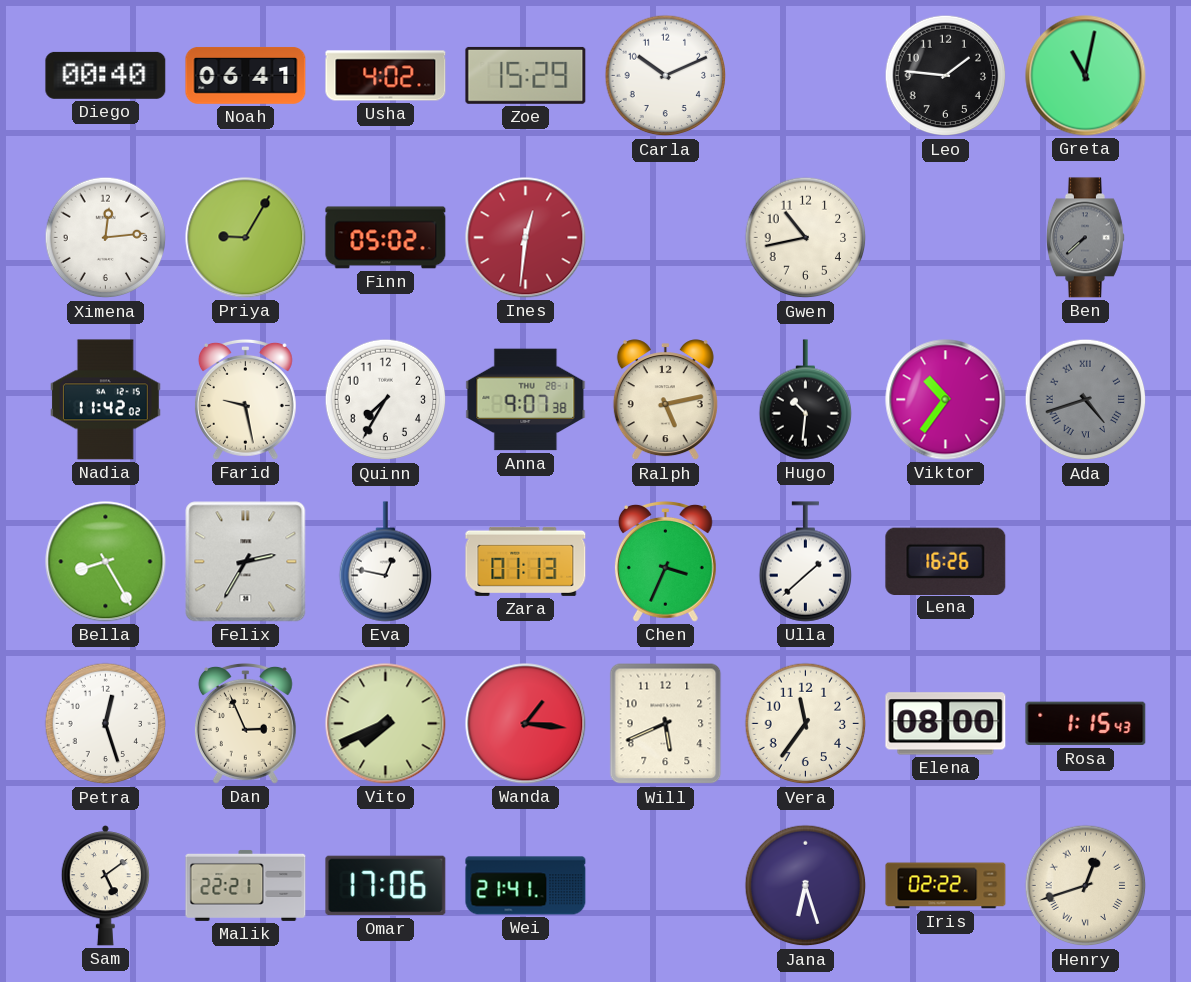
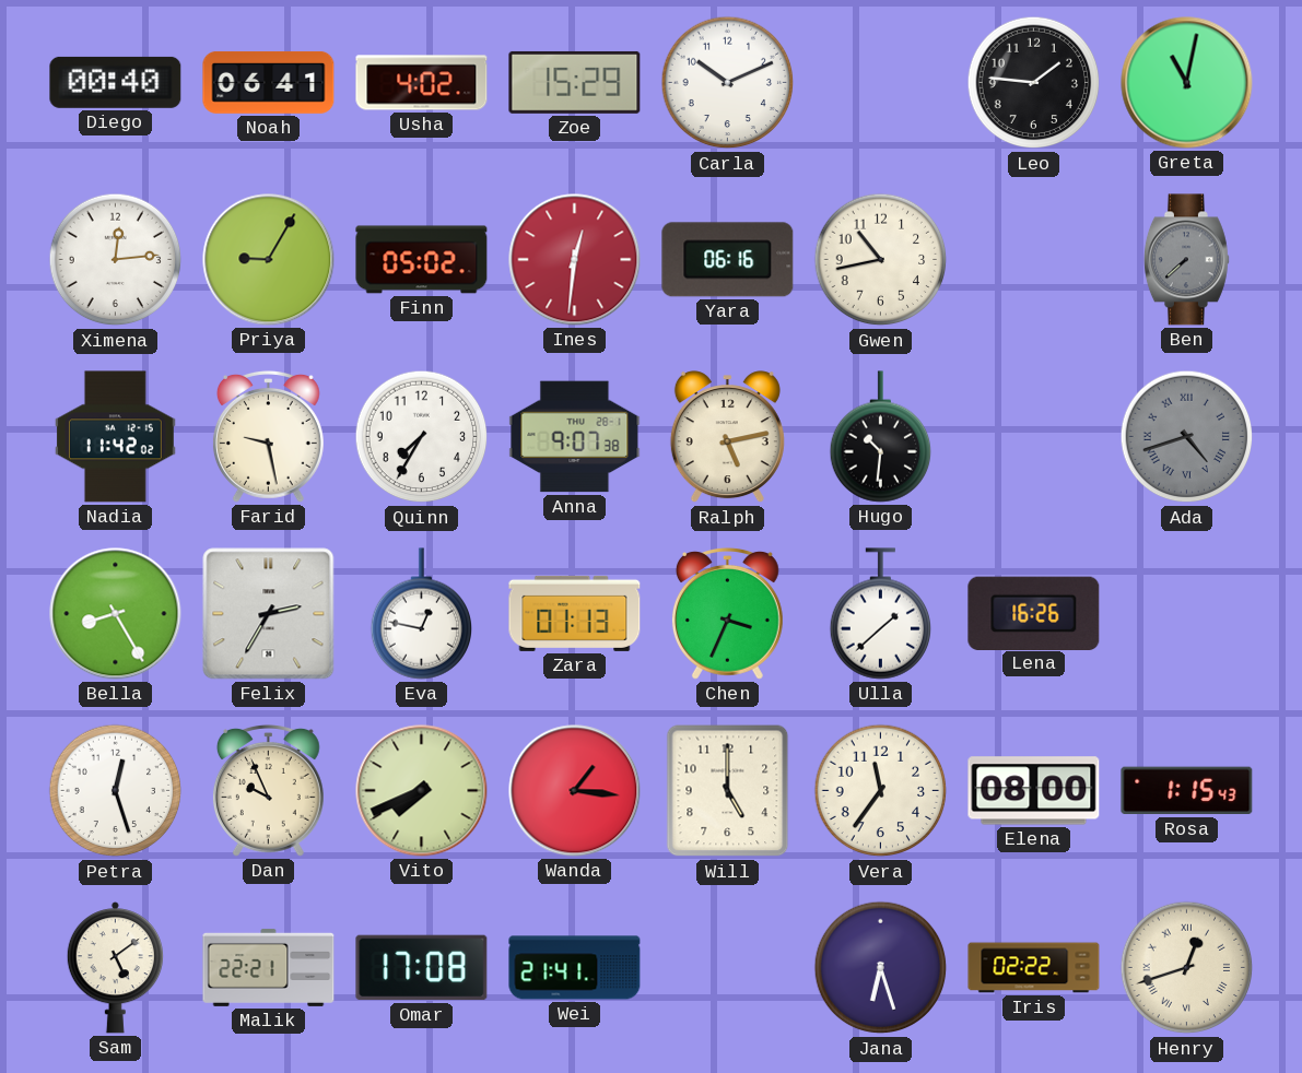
Yara: none -> 06:16
Viktor: 10:36 -> none
Dan: 2:56 -> 9:56
Will: 5:41 -> 5:00
Omar: 17:06 -> 17:08
